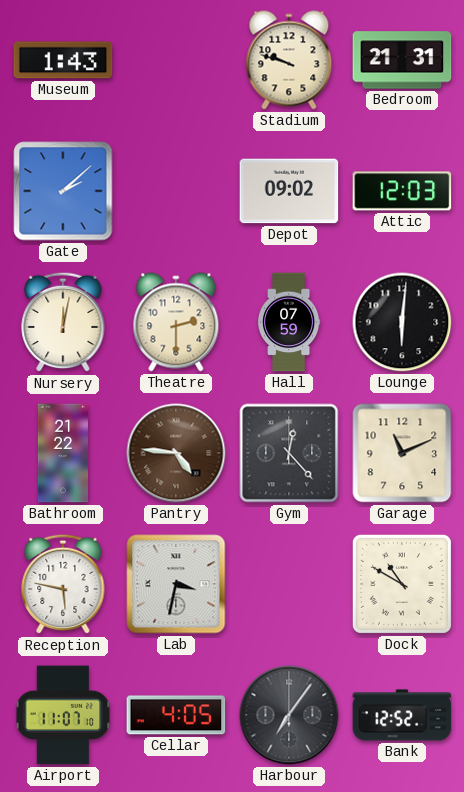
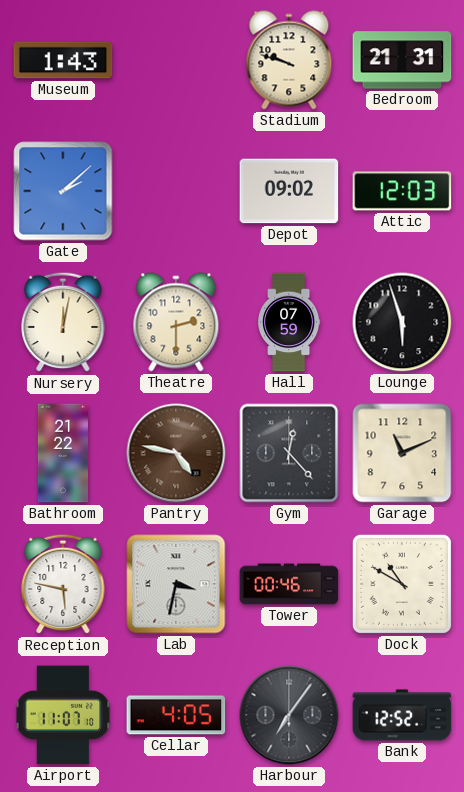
Lounge: 6:01 -> 5:57
Pantry: 4:46 -> 4:47
Tower: none -> 00:46
